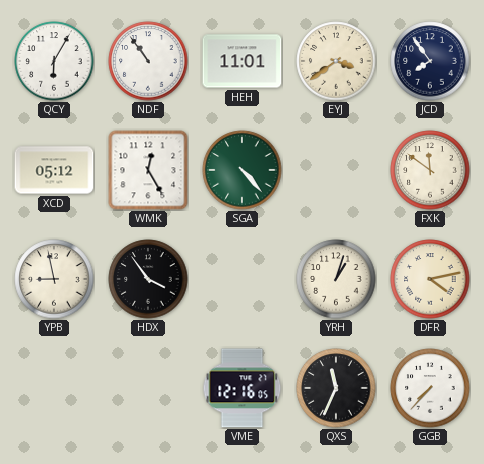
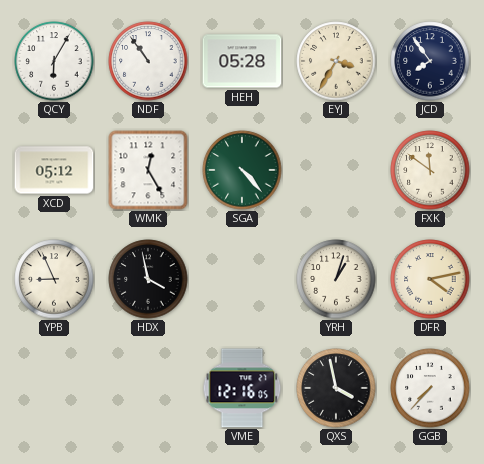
HEH: 11:01 -> 05:28
EYJ: 3:39 -> 3:35
YPB: 8:58 -> 8:56
HDX: 3:54 -> 3:58
QXS: 11:34 -> 3:58
